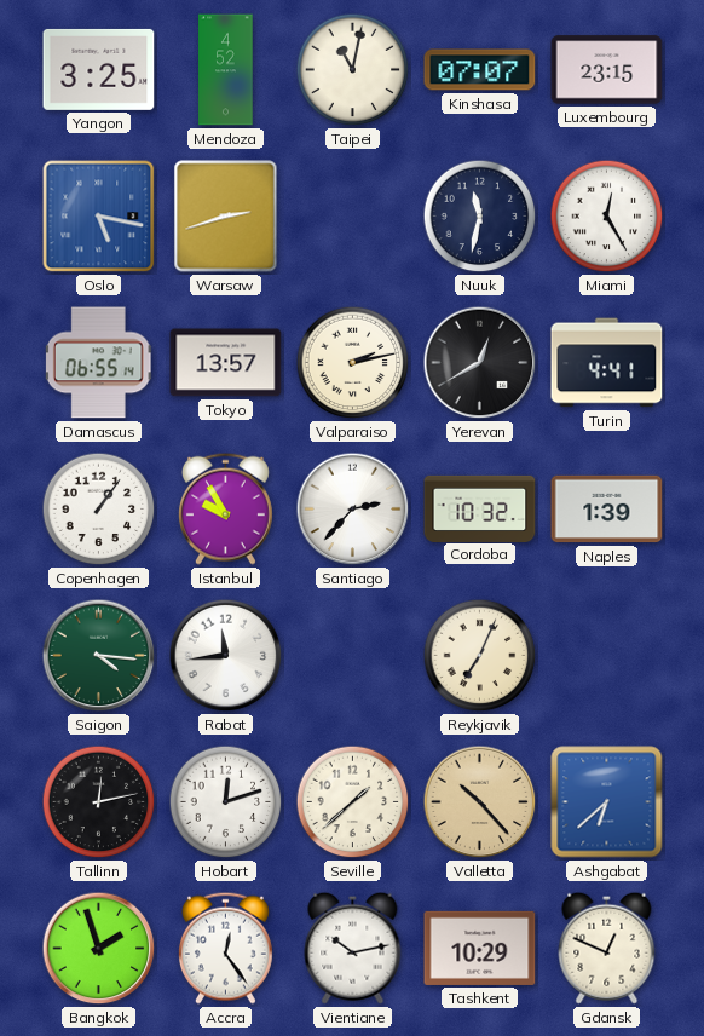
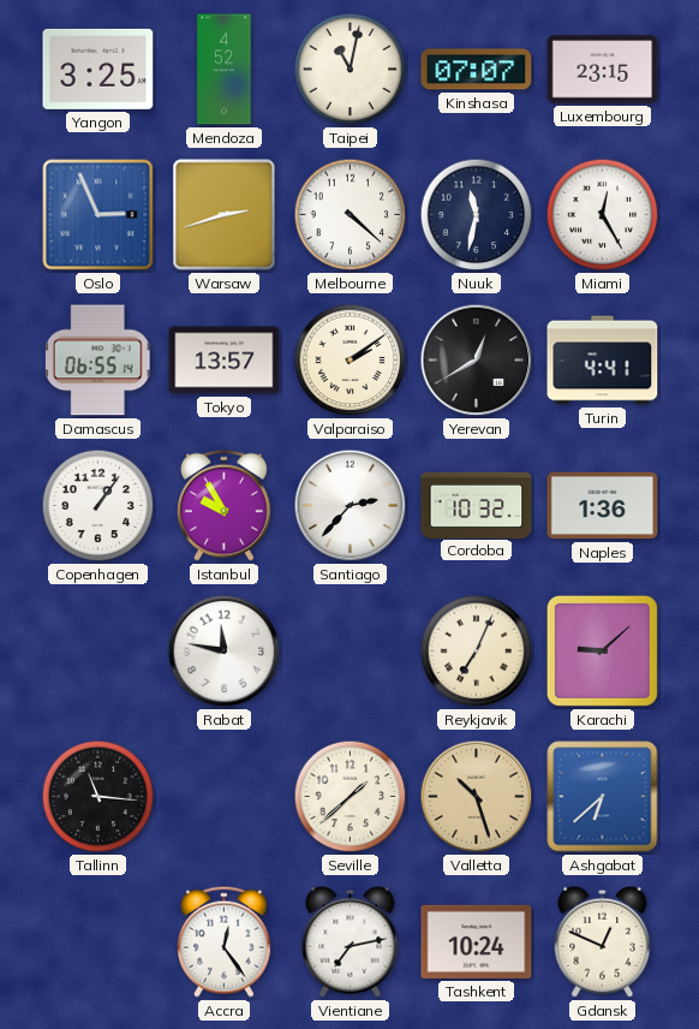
Oslo: 5:17 -> 2:56
Melbourne: none -> 4:22
Valparaiso: 2:13 -> 2:09
Naples: 1:39 -> 1:36
Saigon: 4:16 -> none
Rabat: 11:44 -> 11:47
Karachi: none -> 9:08
Tallinn: 12:13 -> 11:16
Hobart: 12:12 -> none
Valletta: 10:23 -> 10:27
Bangkok: 1:57 -> none
Vientiane: 10:13 -> 7:13
Tashkent: 10:29 -> 10:24
